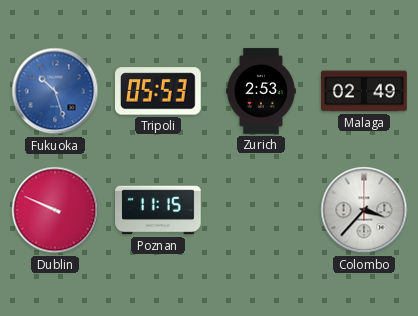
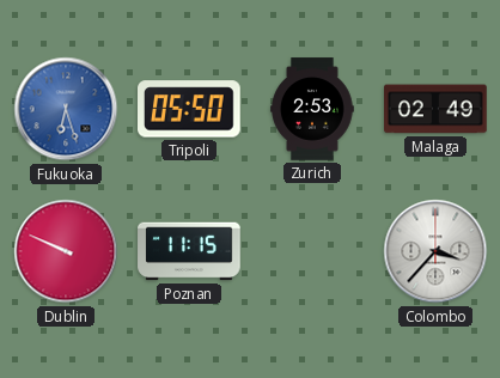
Fukuoka: 10:27 -> 6:27
Tripoli: 05:53 -> 05:50
